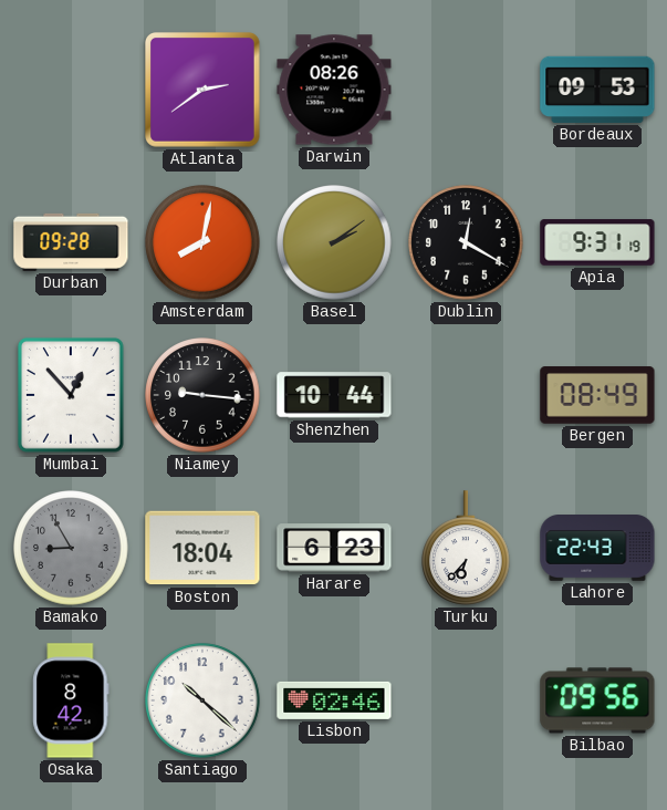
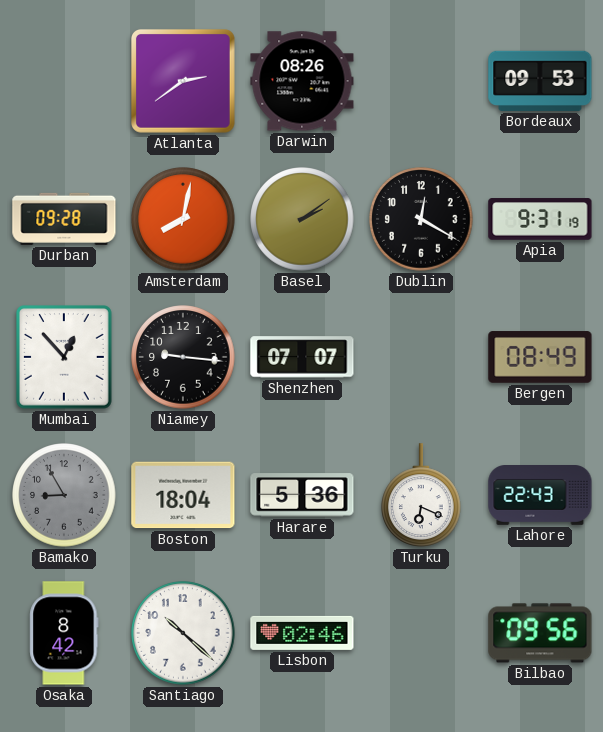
Shenzhen: 10:44 -> 07:07
Harare: 6:23 -> 5:36
Turku: 6:37 -> 6:19
